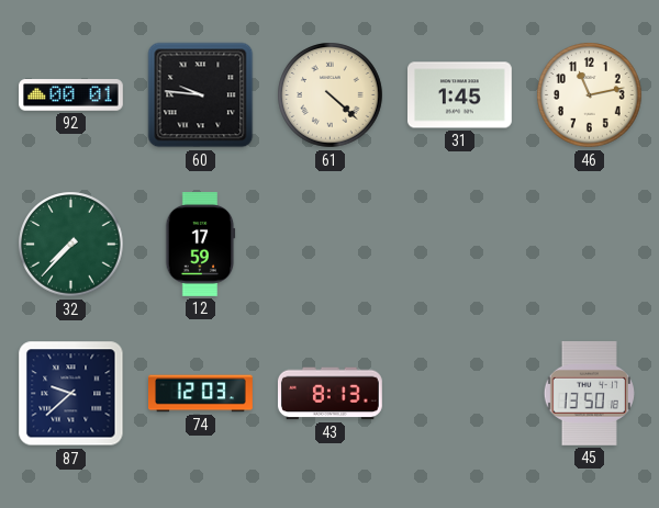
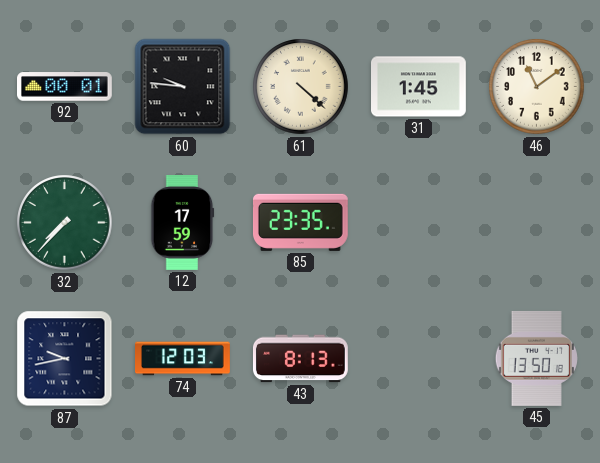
46: 11:13 -> 11:09
85: none -> 23:35
87: 9:38 -> 9:43
